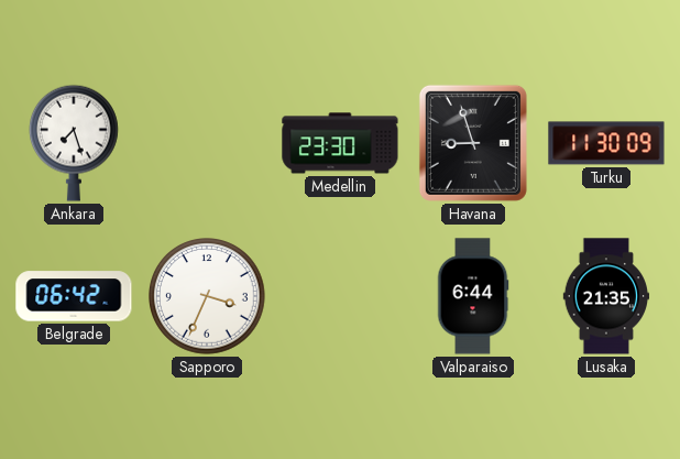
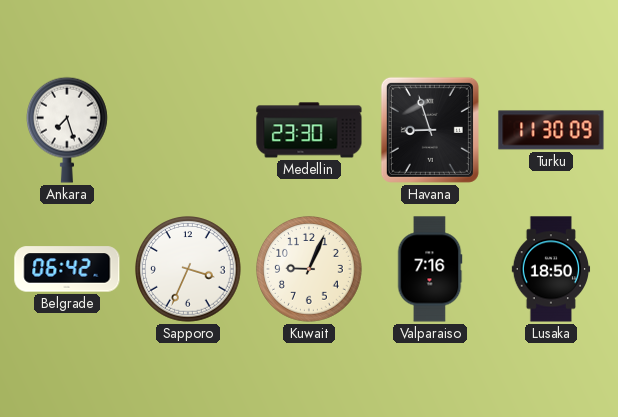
Kuwait: none -> 9:04
Valparaiso: 6:44 -> 7:16
Lusaka: 21:35 -> 18:50
